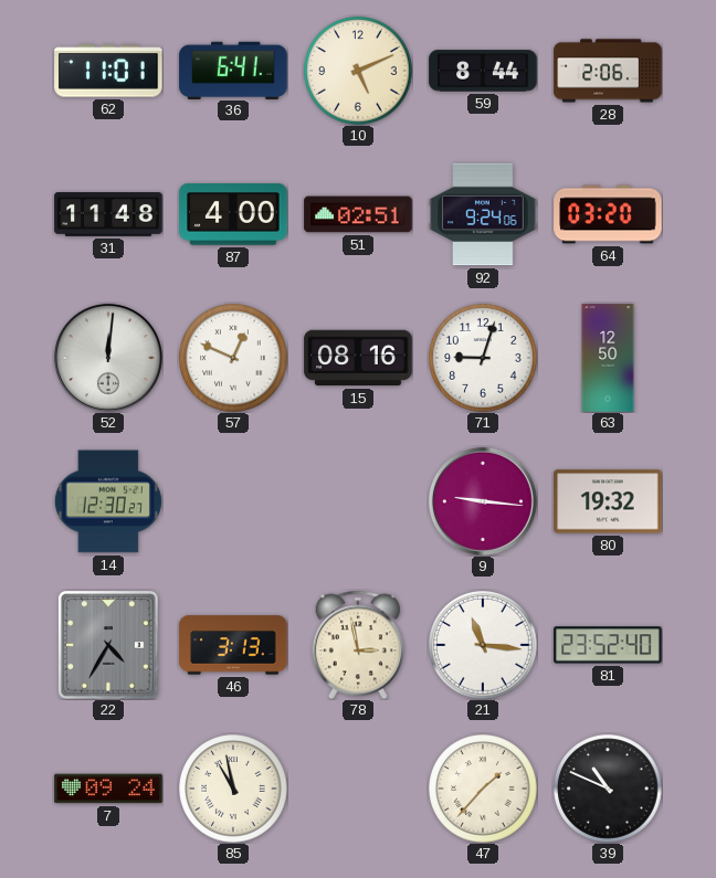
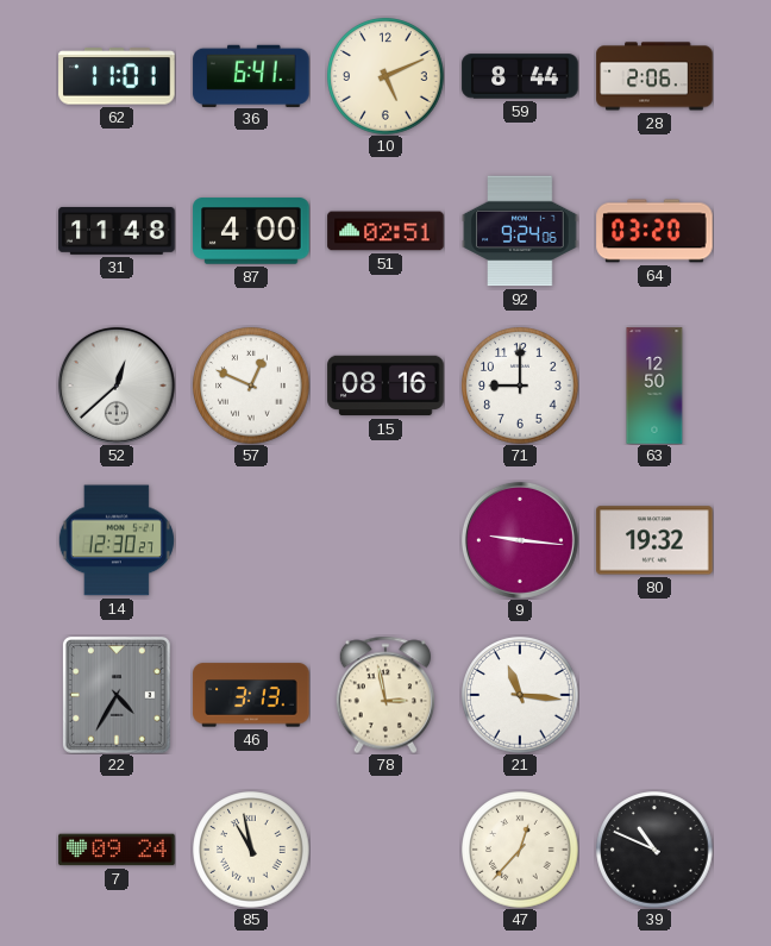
52: 12:01 -> 12:38
71: 9:03 -> 9:00
81: 23:52 -> none
47: 1:37 -> 12:37
